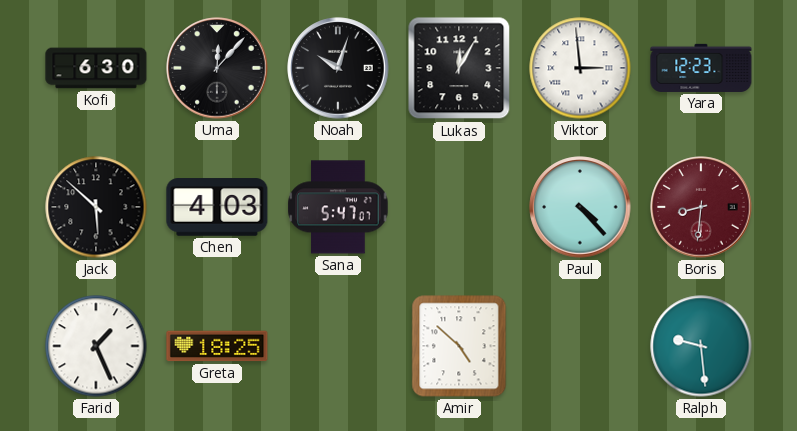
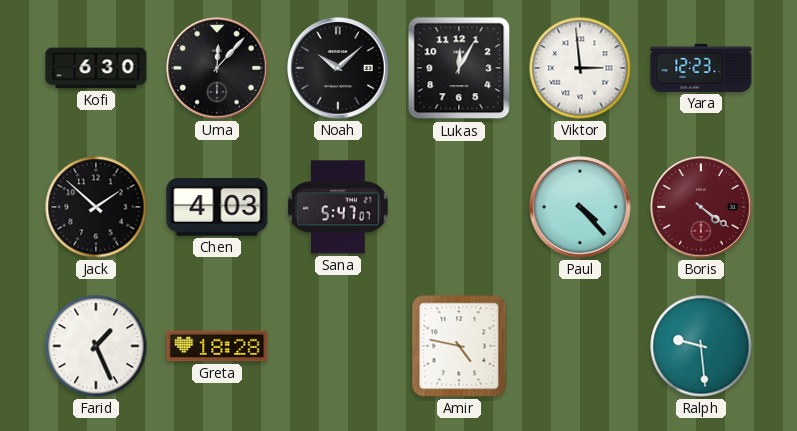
Noah: 10:03 -> 10:08
Jack: 5:52 -> 1:52
Boris: 8:31 -> 4:21
Greta: 18:25 -> 18:28
Amir: 4:52 -> 4:47
